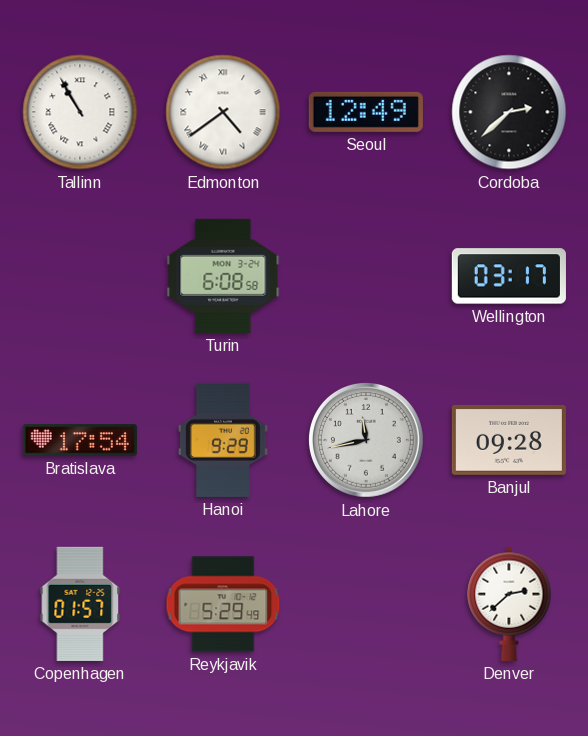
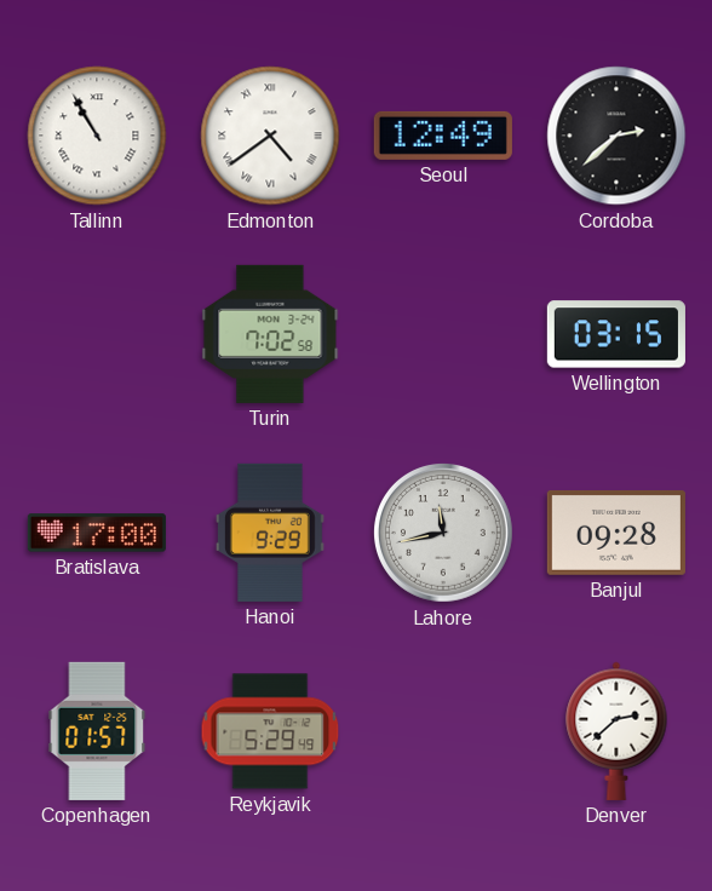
Turin: 6:08 -> 7:02
Wellington: 03:17 -> 03:15
Bratislava: 17:54 -> 17:00
